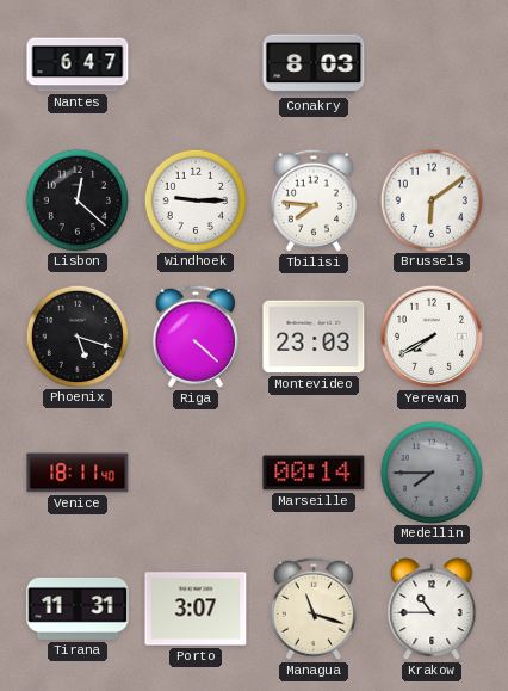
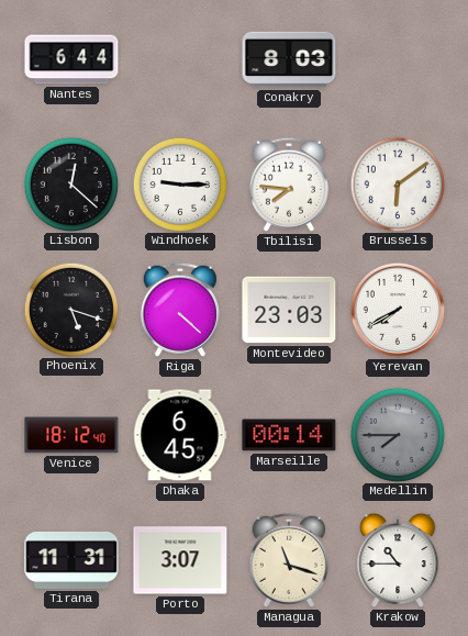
Nantes: 6:47 -> 6:44
Venice: 18:11 -> 18:12
Dhaka: none -> 6:45
